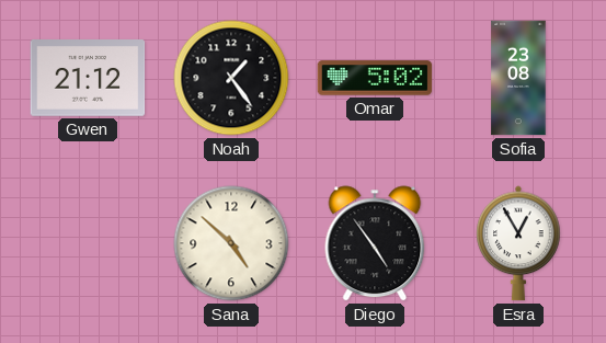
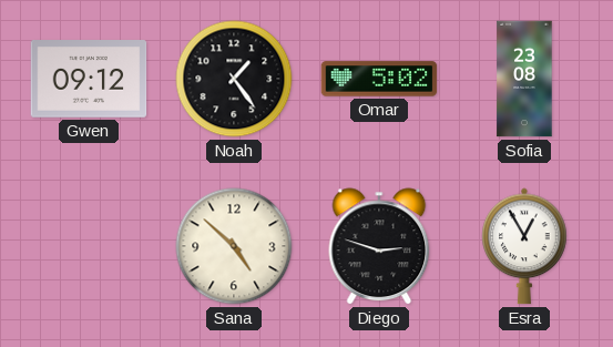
Gwen: 21:12 -> 09:12
Diego: 4:54 -> 2:48
